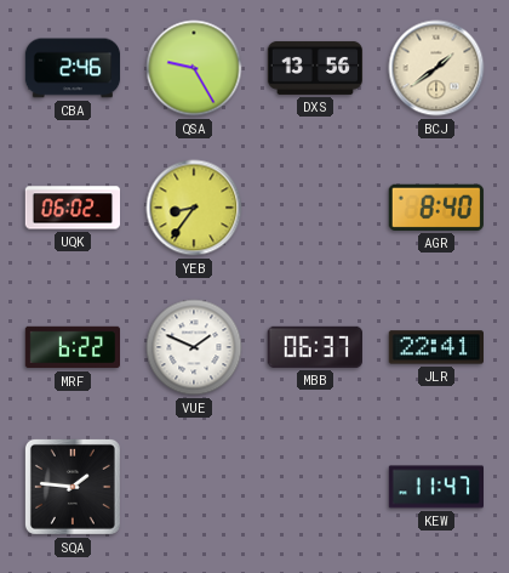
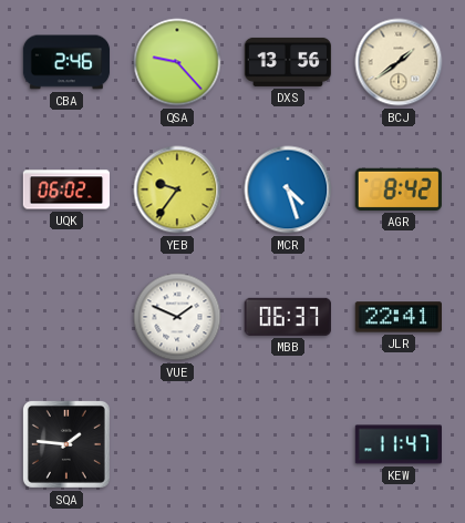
QSA: 9:25 -> 9:23
YEB: 8:36 -> 9:36
MCR: none -> 4:27
AGR: 8:40 -> 8:42
MRF: 6:22 -> none
